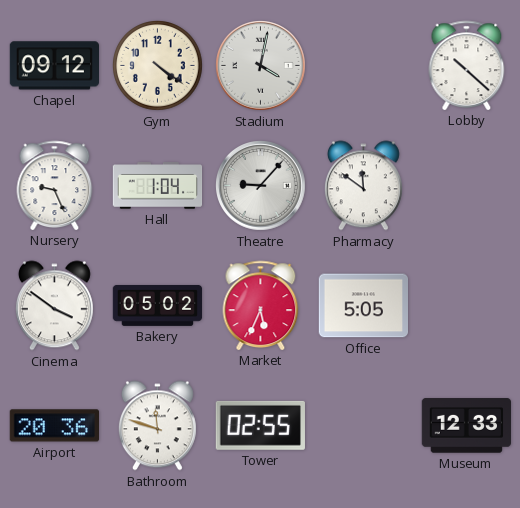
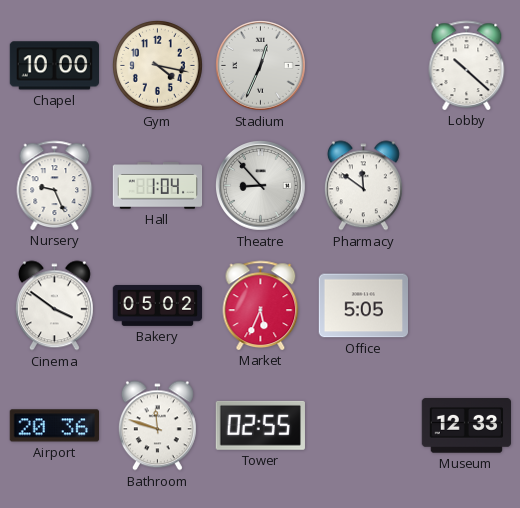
Chapel: 09:12 -> 10:00
Gym: 4:21 -> 4:17
Stadium: 4:02 -> 12:34
Theatre: 9:07 -> 8:53
